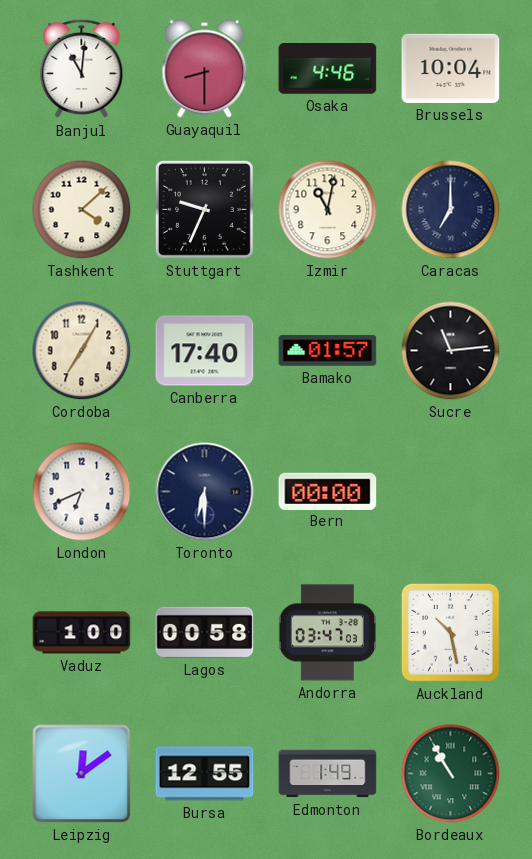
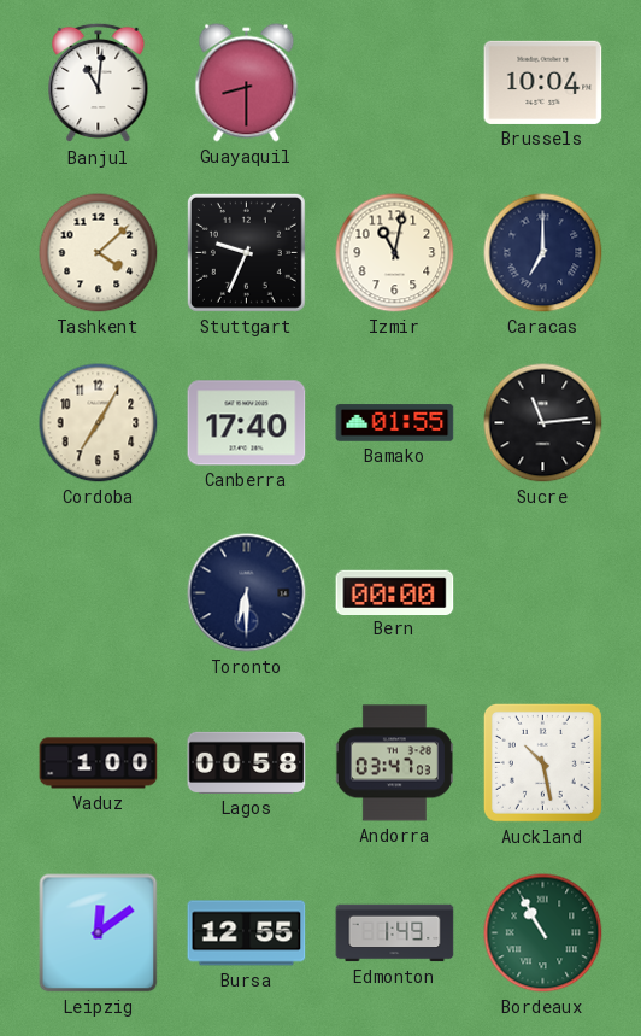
Osaka: 4:46 -> none
Bamako: 01:57 -> 01:55
London: 6:41 -> none
